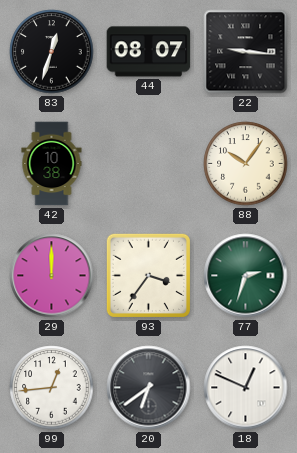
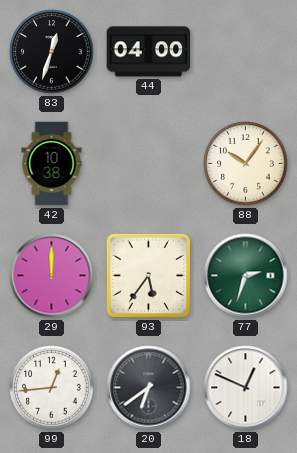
44: 08:07 -> 04:00
22: 9:16 -> none
93: 3:36 -> 5:36
